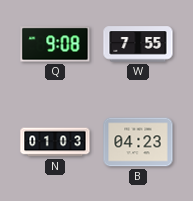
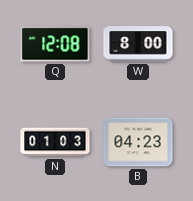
Q: 9:08 -> 12:08
W: 7:55 -> 8:00
